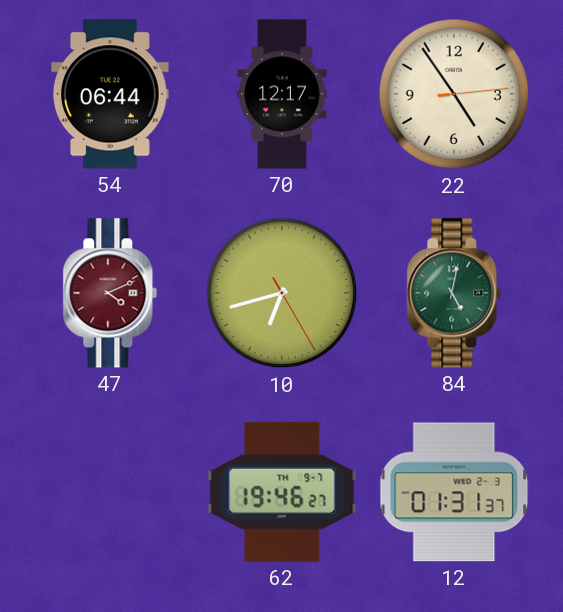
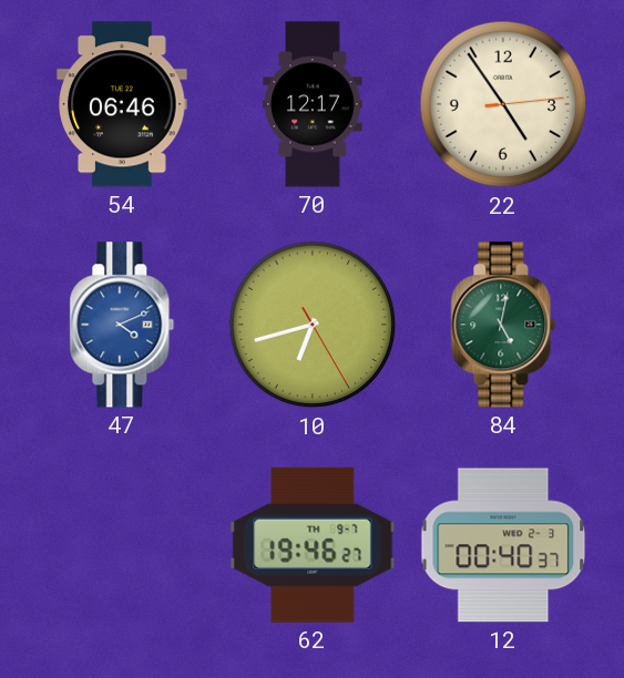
54: 06:44 -> 06:46
47 dial: burgundy -> blue
12: 01:31 -> 00:40
